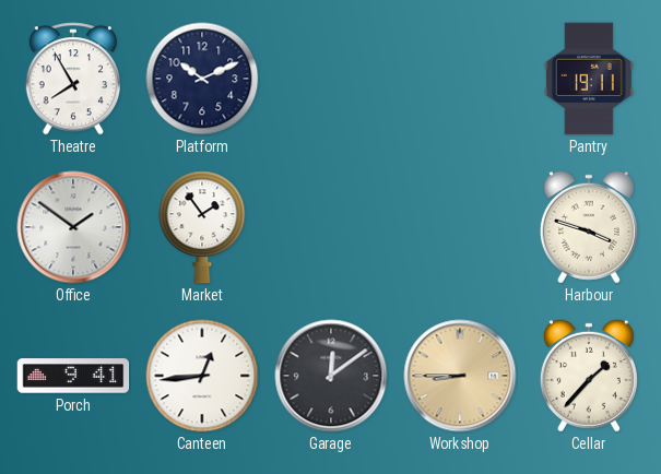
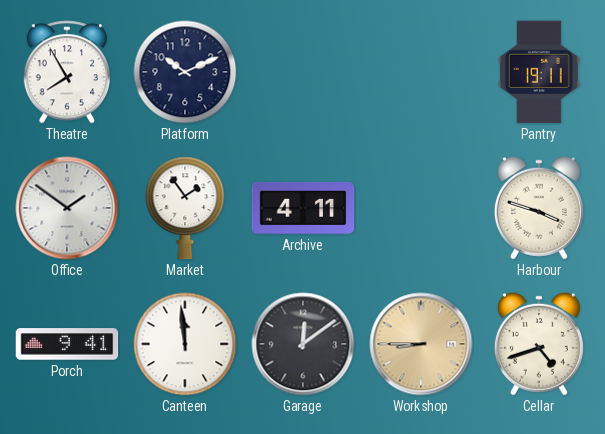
Archive: none -> 4:11
Canteen: 12:44 -> 11:59
Cellar: 1:37 -> 4:42
